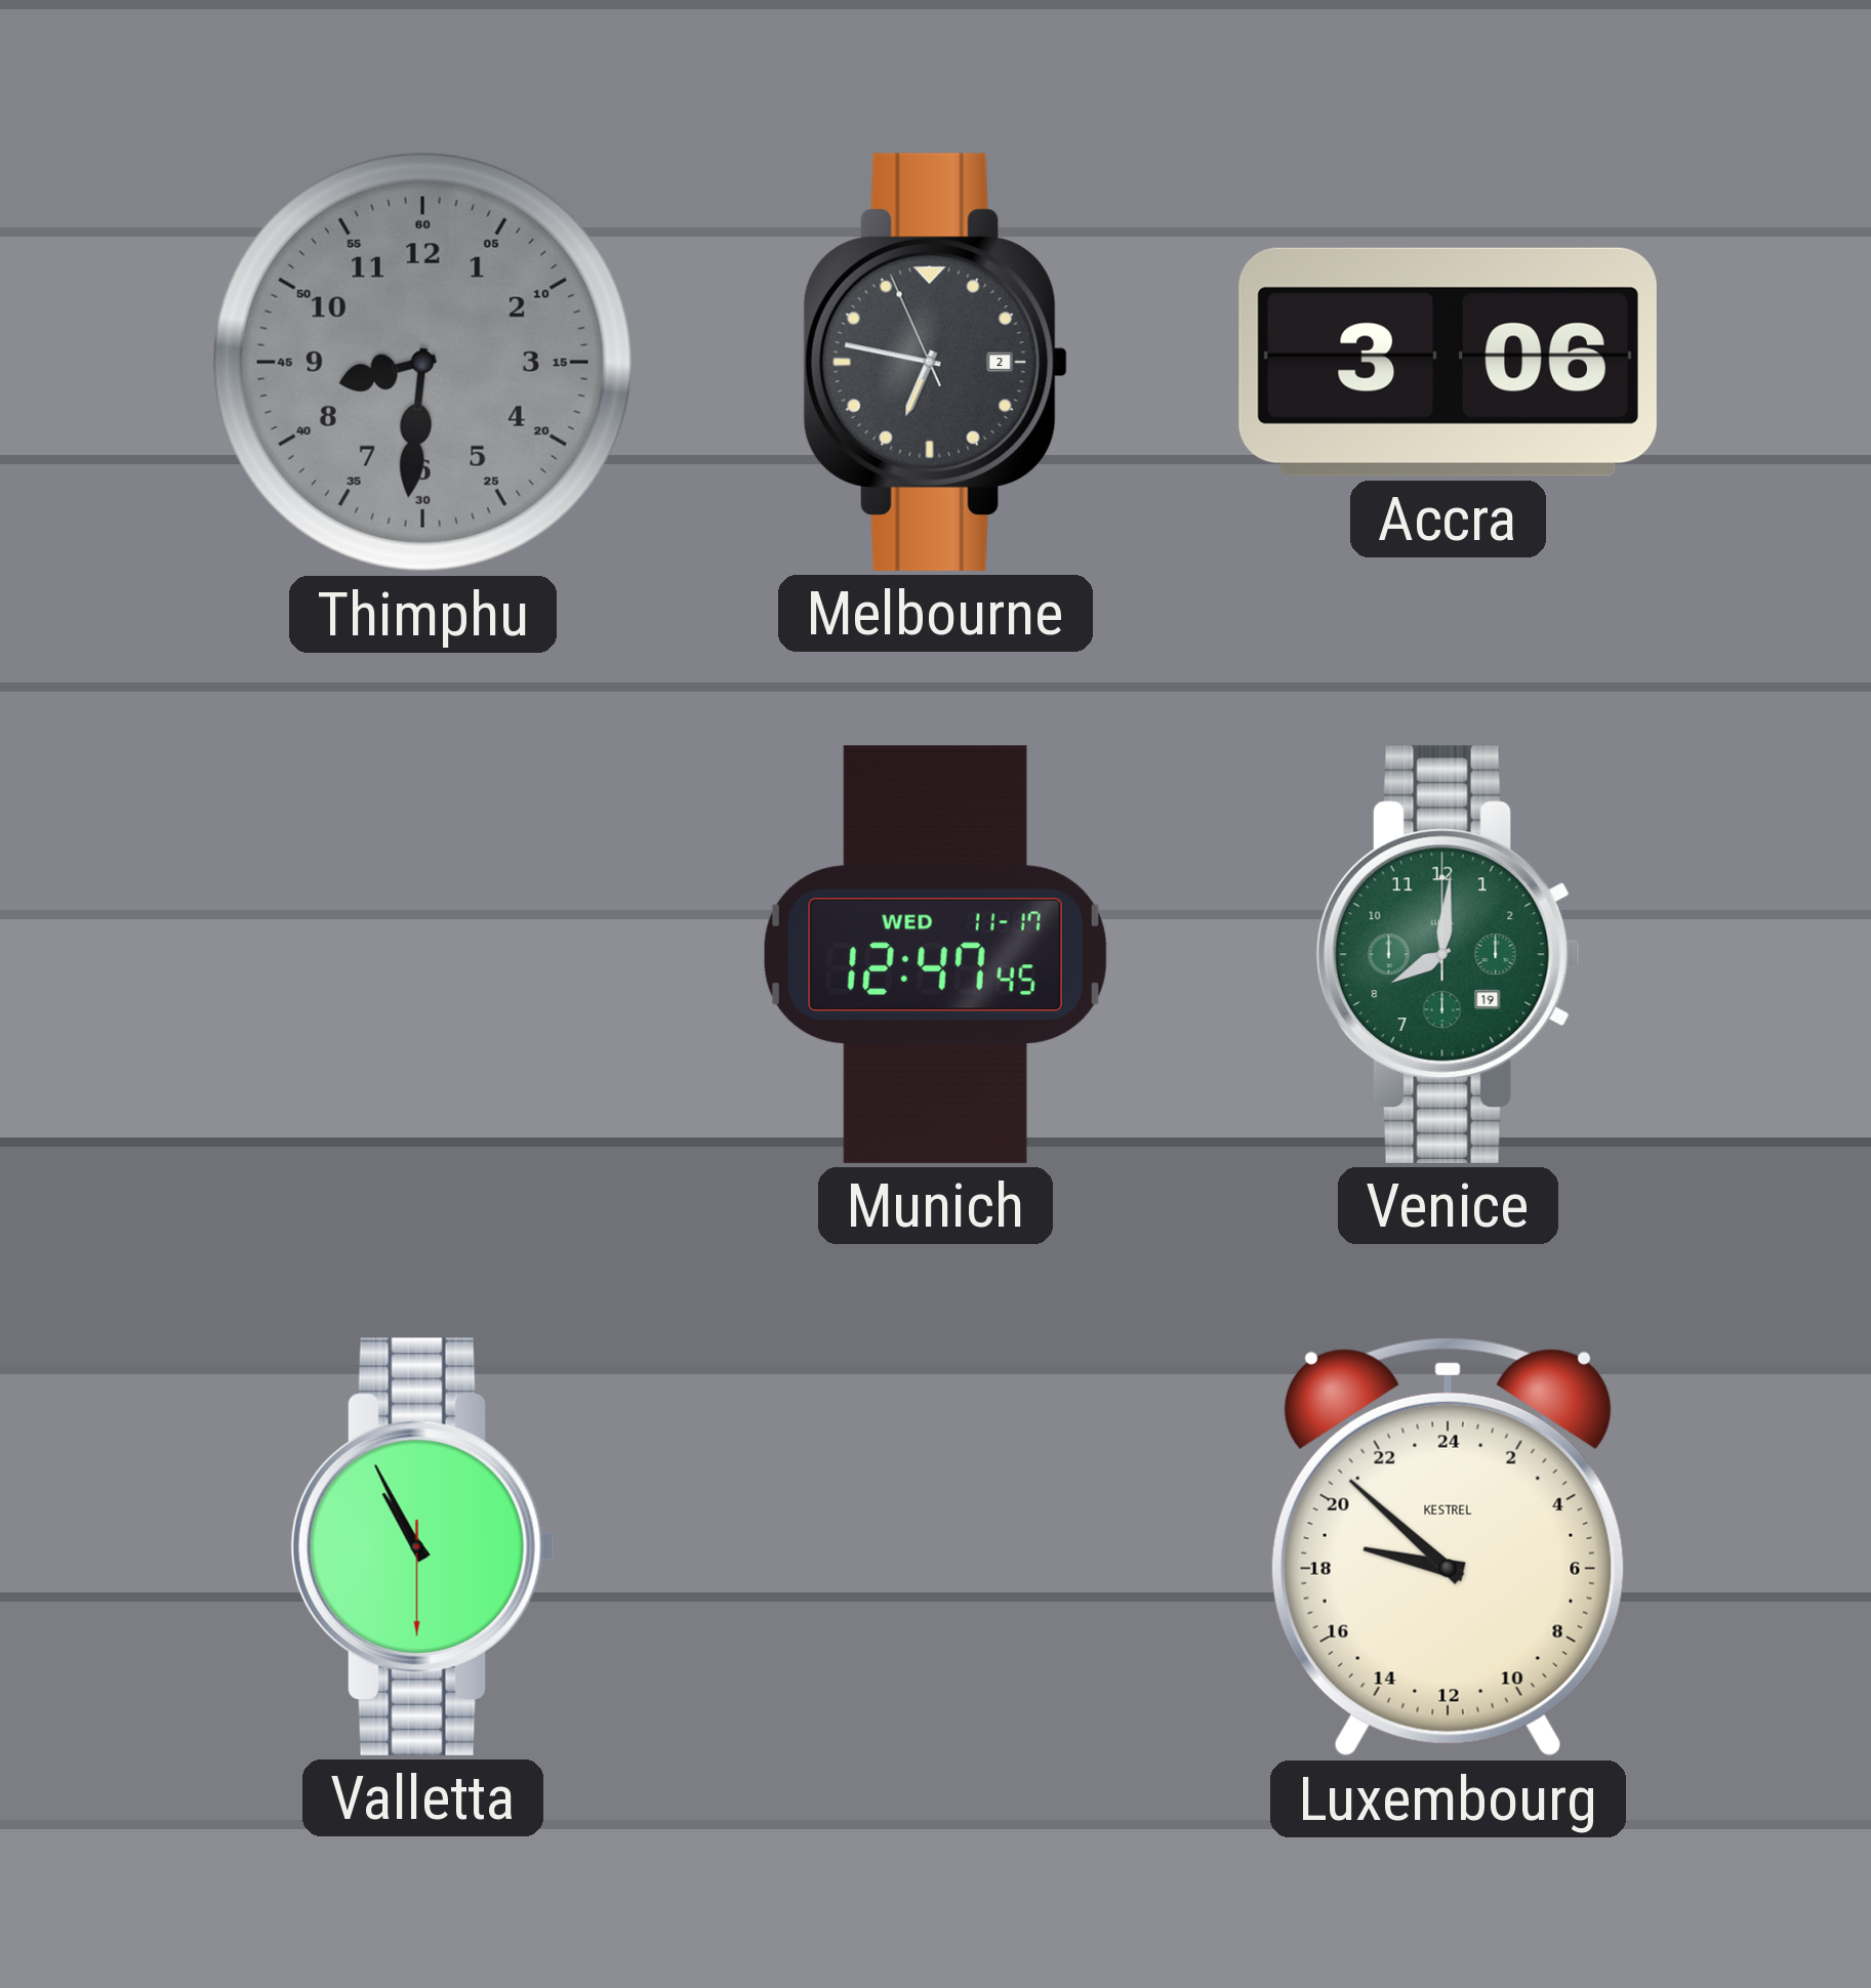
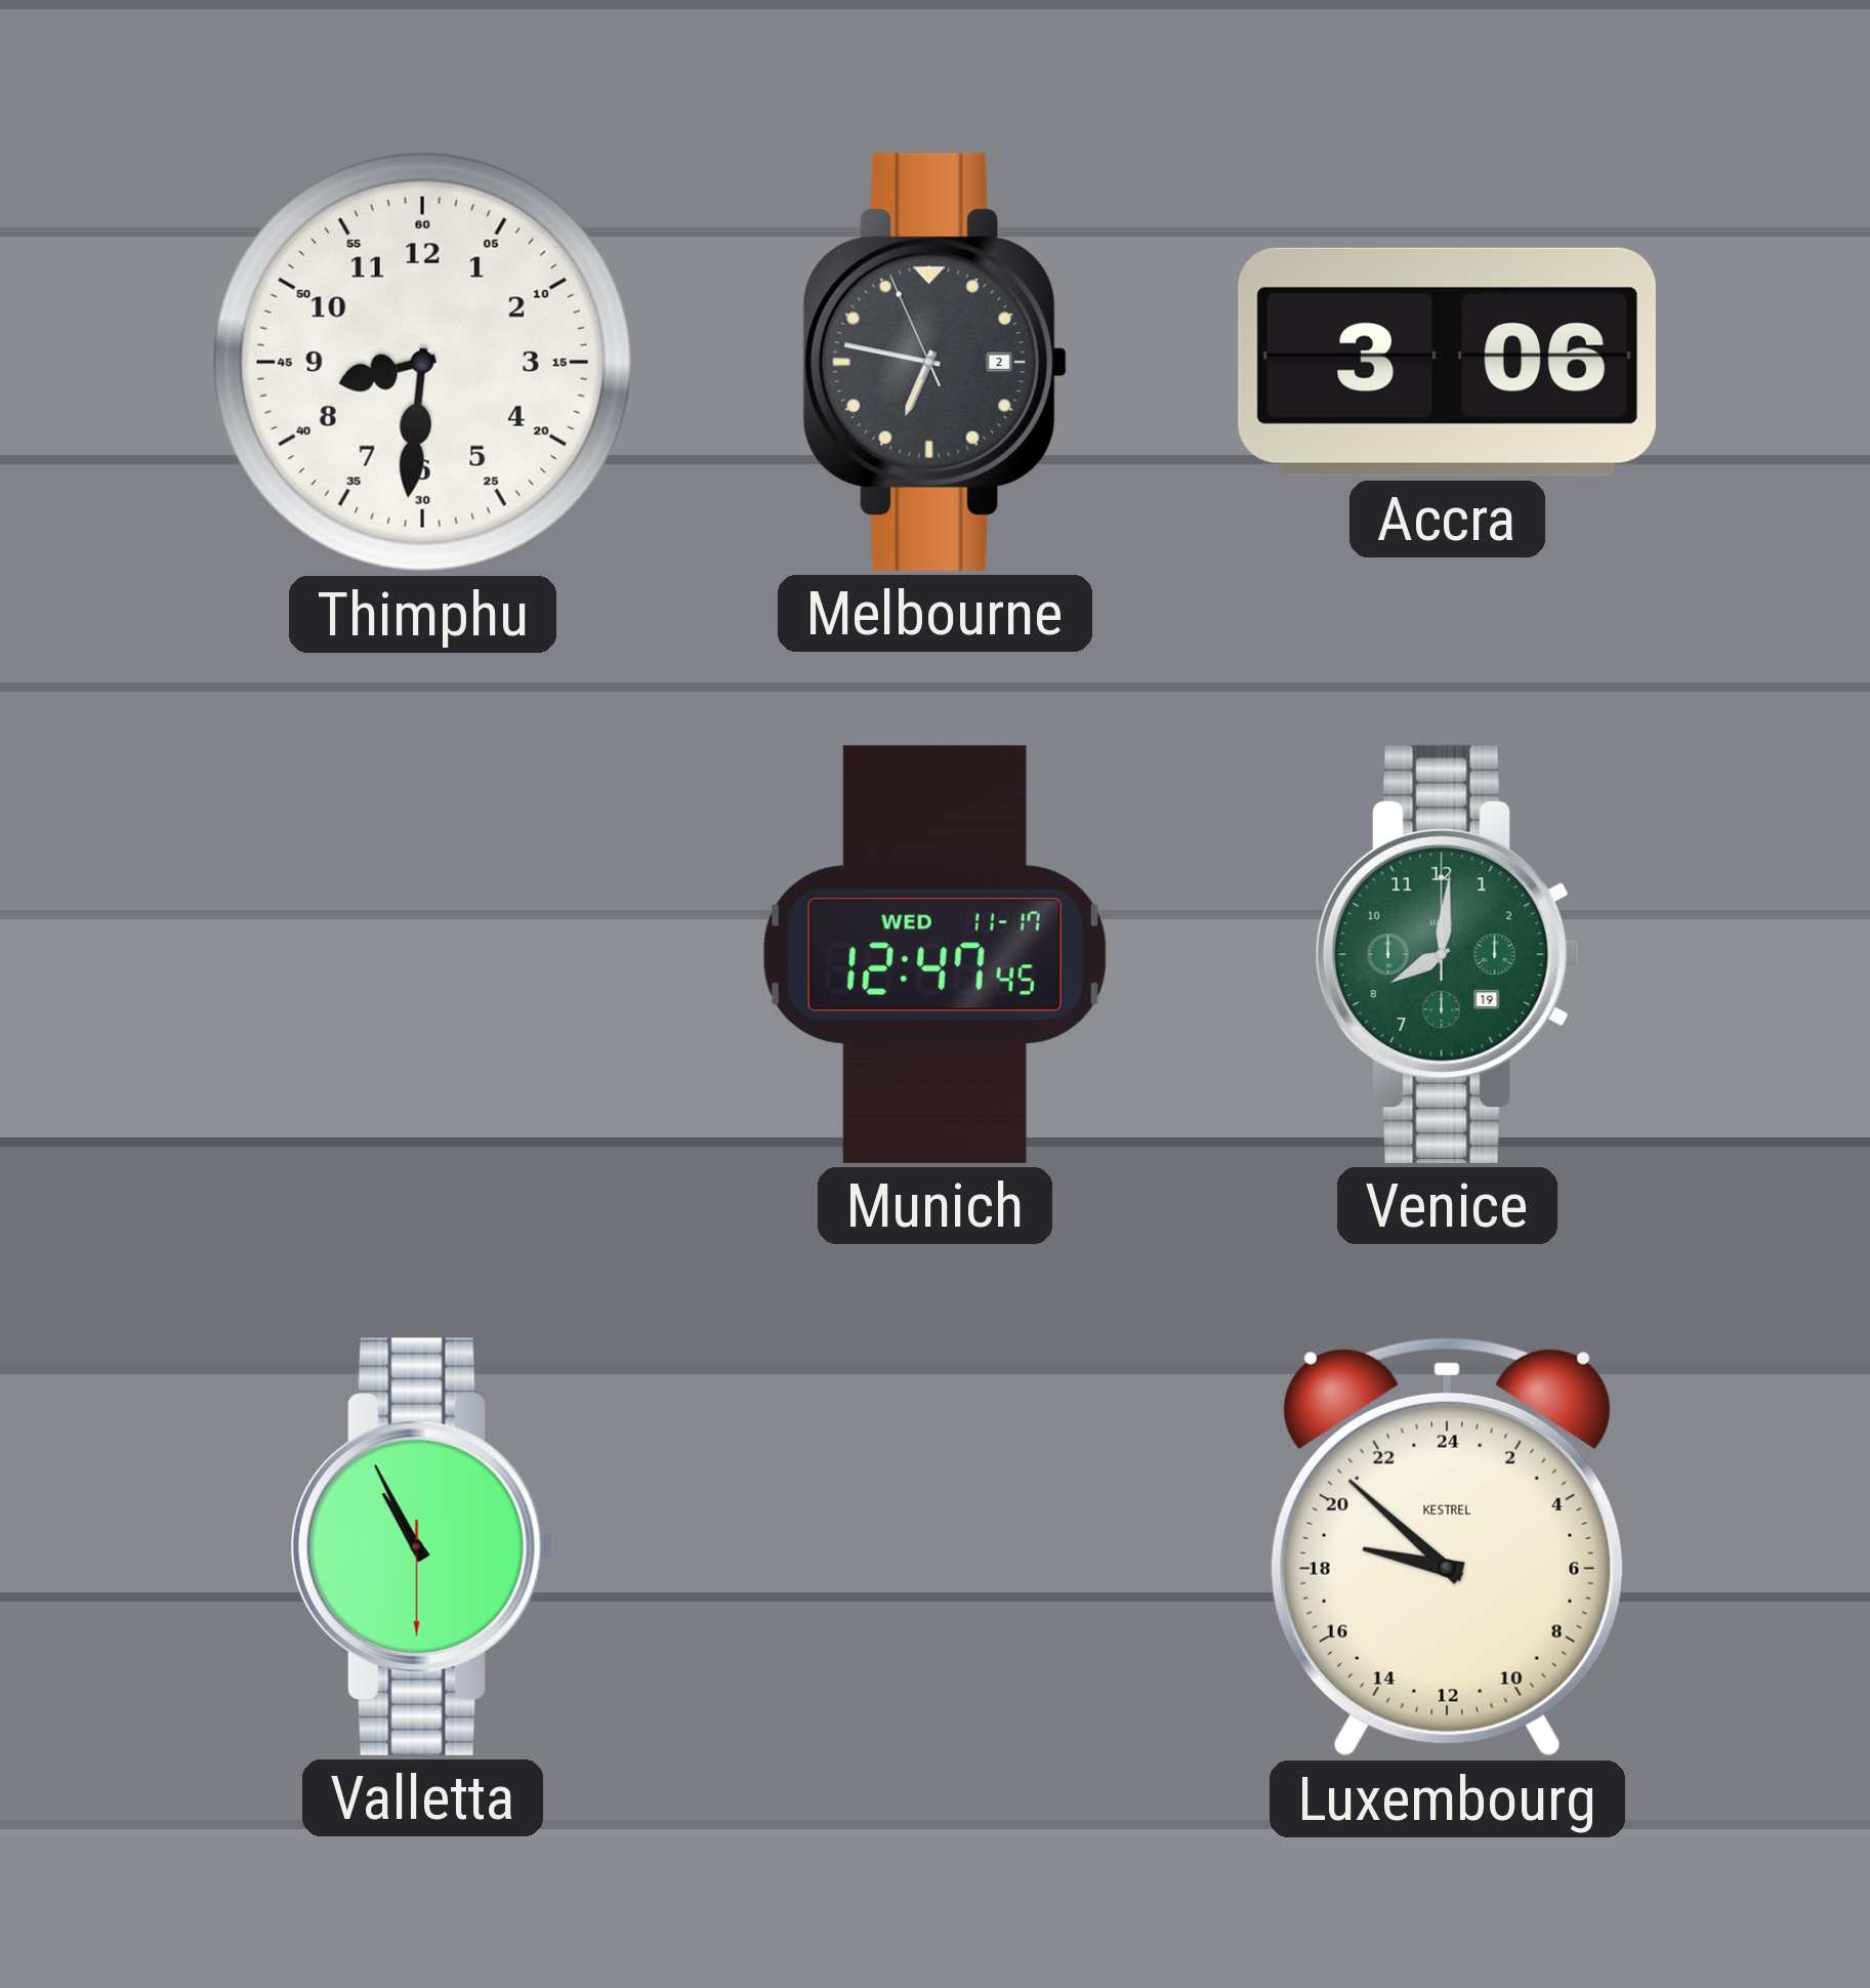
Thimphu dial: grey -> white
